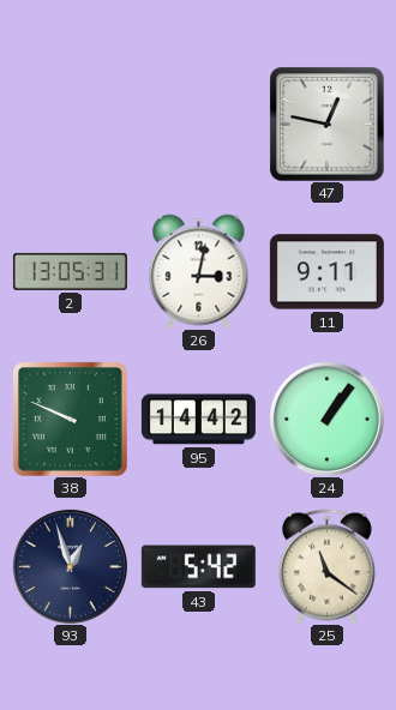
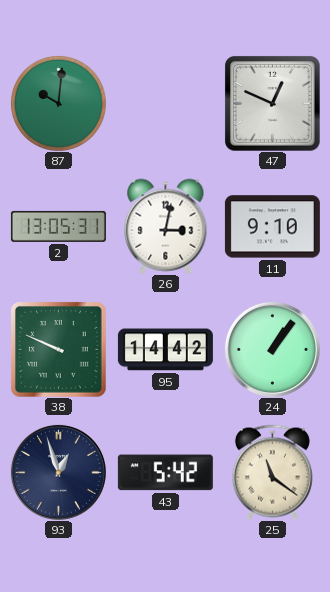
87: none -> 10:01
47: 12:47 -> 12:49
11: 9:11 -> 9:10
